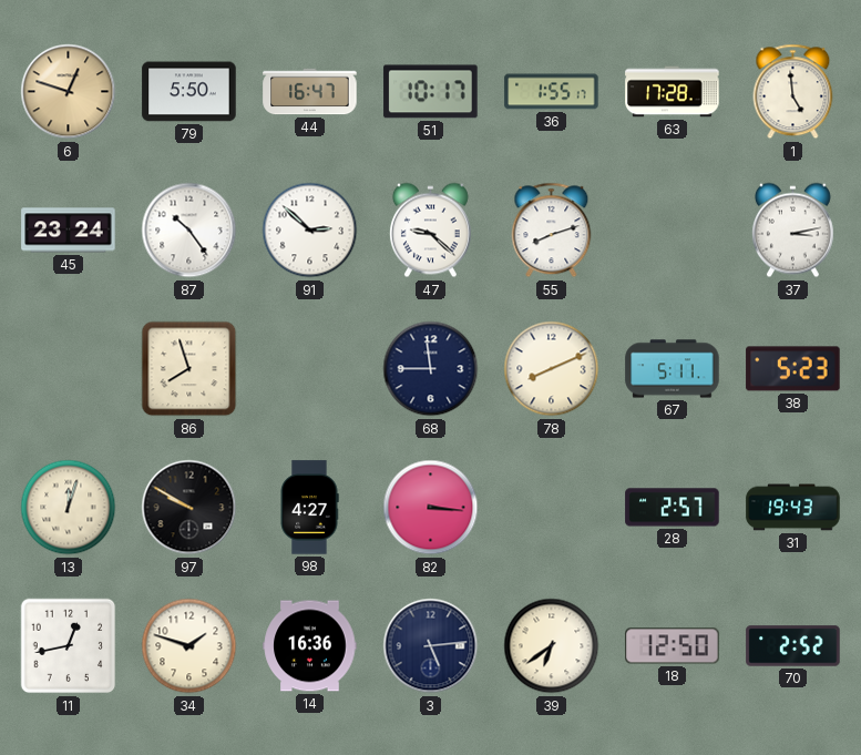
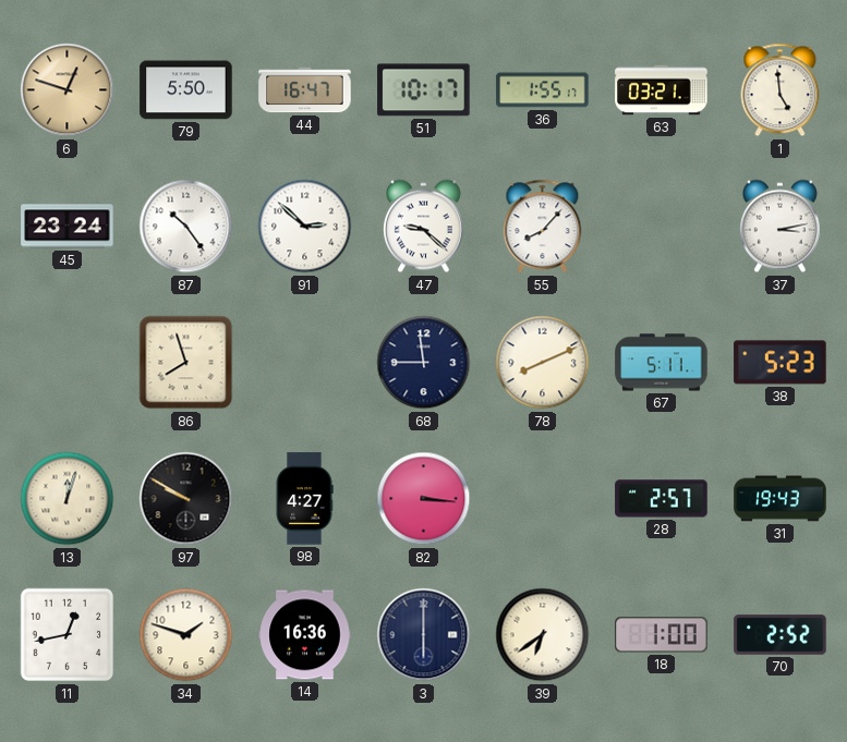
63: 17:28 -> 03:21
55: 8:12 -> 8:07
3: 5:14 -> 6:00
18: 12:50 -> 1:00
